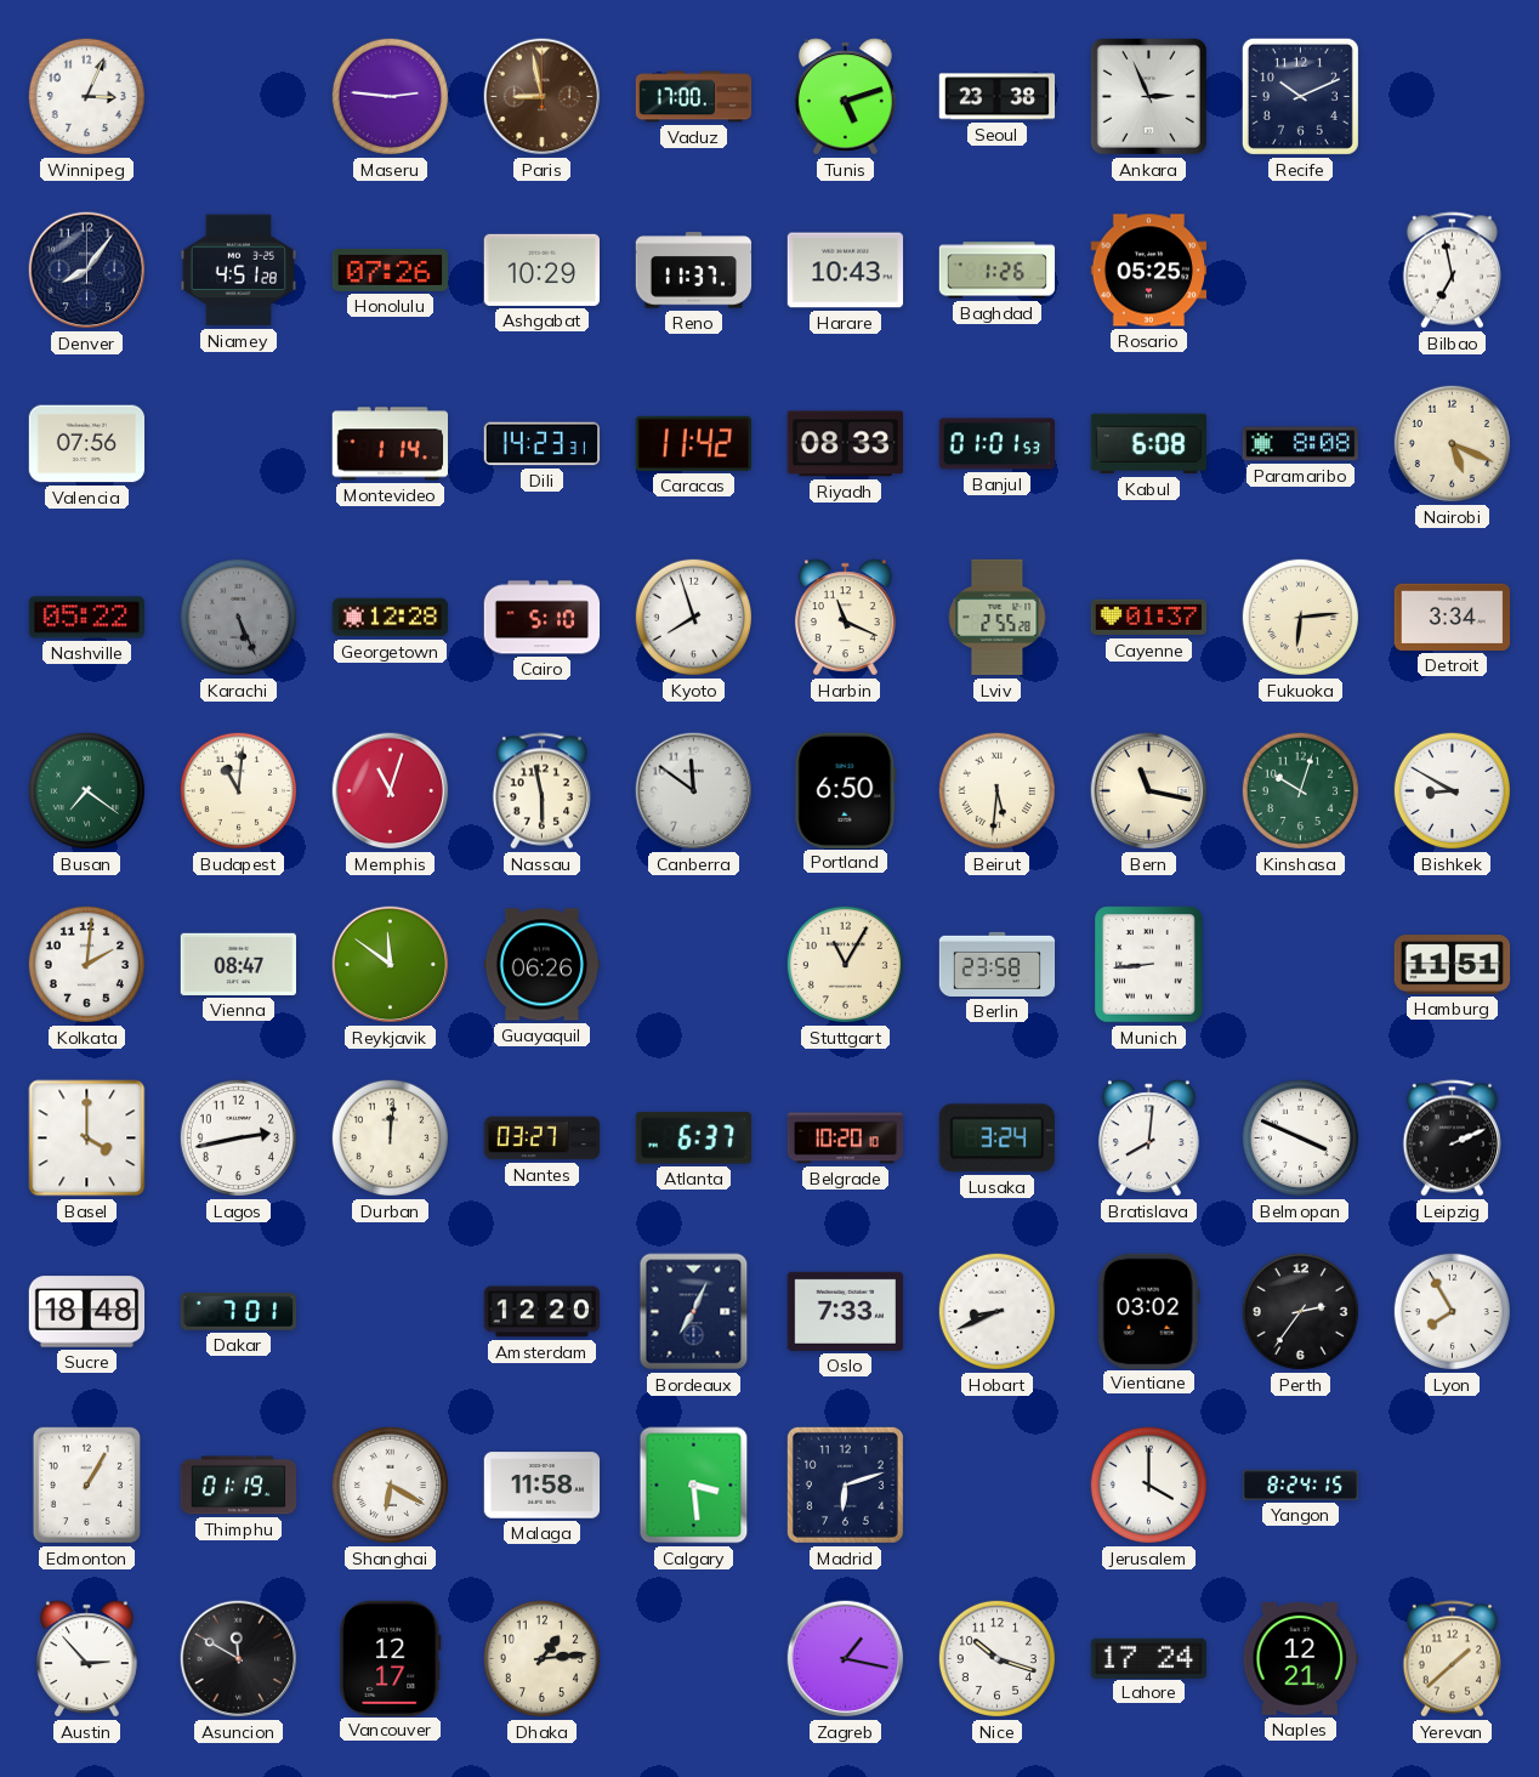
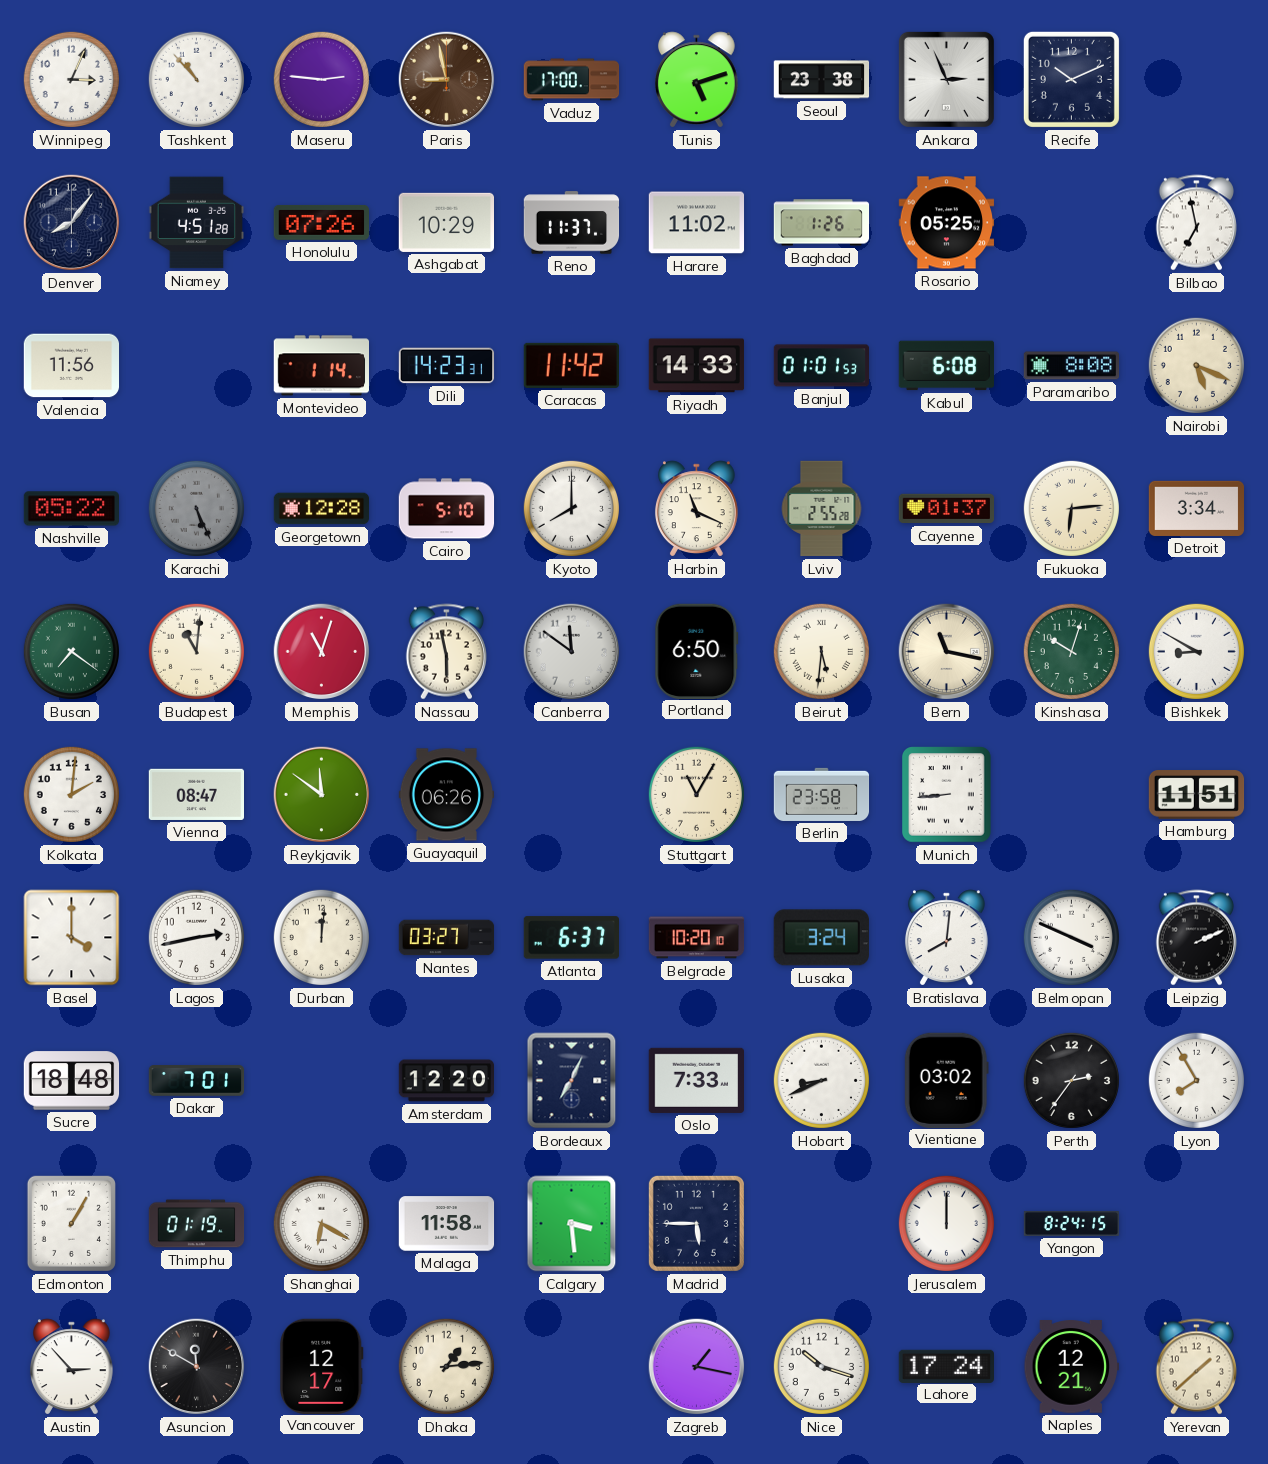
Tashkent: none -> 10:53
Harare: 10:43 -> 11:02
Valencia: 07:56 -> 11:56
Riyadh: 08:33 -> 14:33
Kyoto: 7:57 -> 8:00
Madrid: 6:12 -> 5:45
Jerusalem: 4:00 -> 12:00
